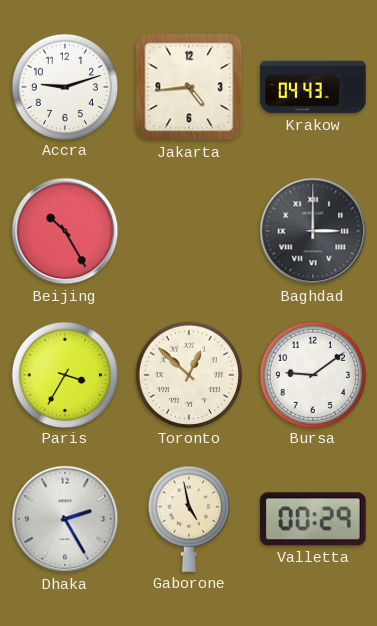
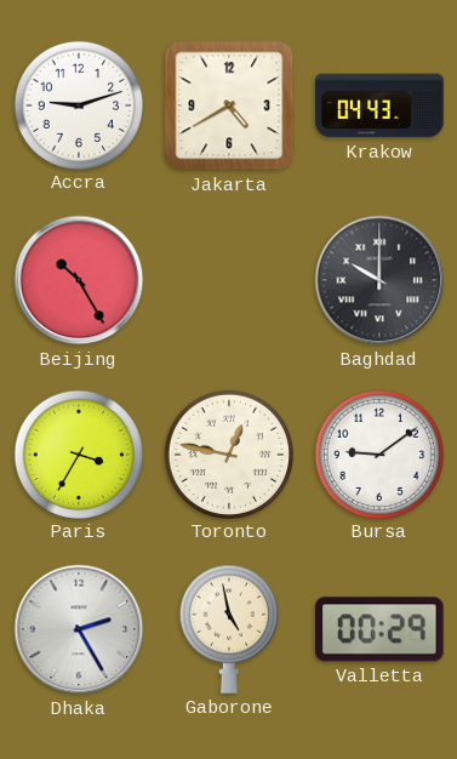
Jakarta: 4:44 -> 4:40
Baghdad: 3:00 -> 10:00
Toronto: 12:52 -> 12:47
